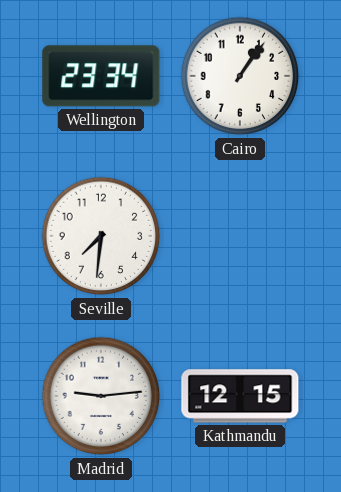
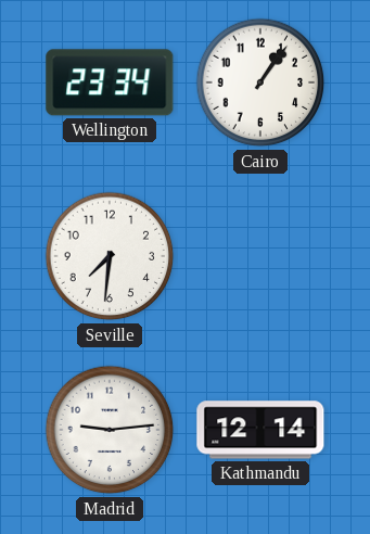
Kathmandu: 12:15 -> 12:14
